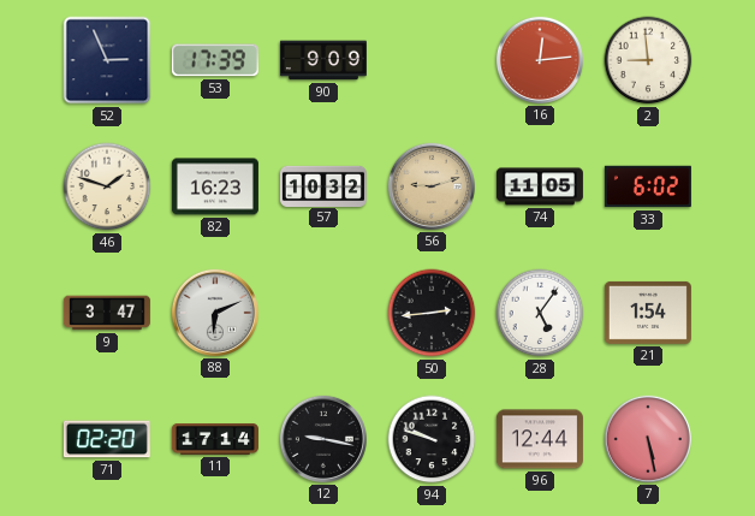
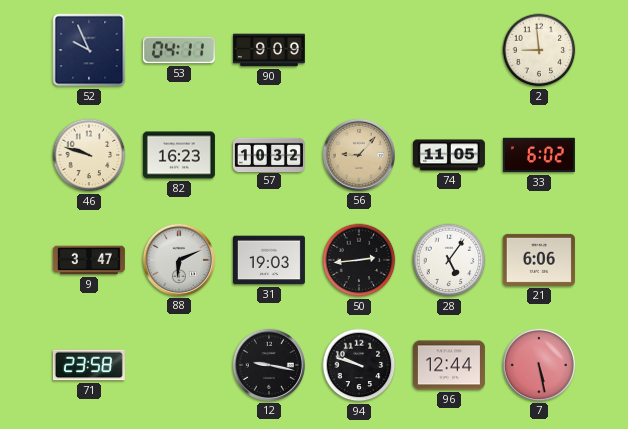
52: 2:56 -> 9:56
53: 17:39 -> 04:11
16: 12:14 -> none
46: 1:48 -> 9:48
56: 9:12 -> 9:07
31: none -> 19:03
21: 1:54 -> 6:06
71: 02:20 -> 23:58
11: 17:14 -> none
